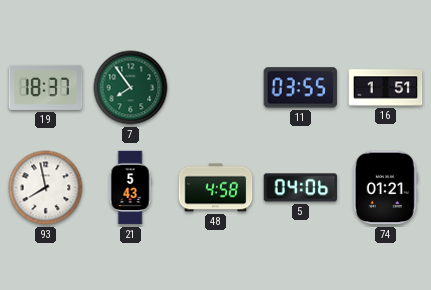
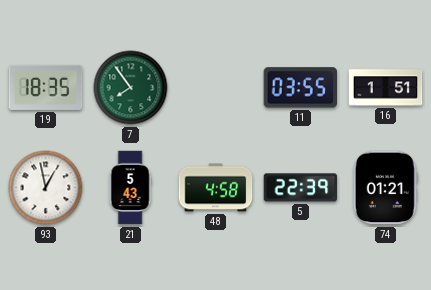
19: 18:37 -> 18:35
93: 7:58 -> 12:58
5: 04:06 -> 22:39
